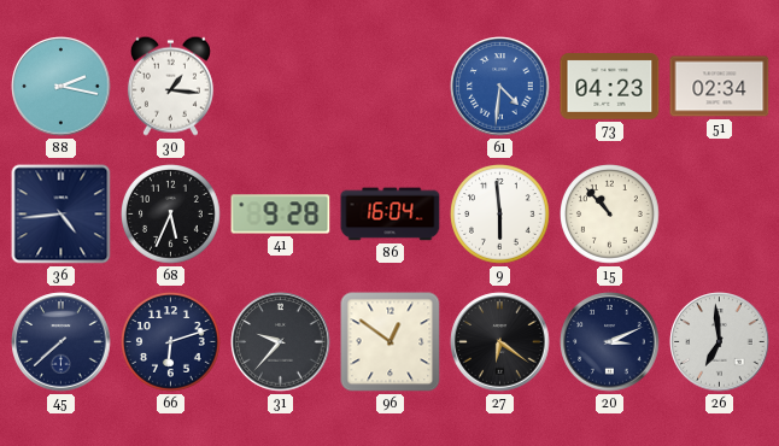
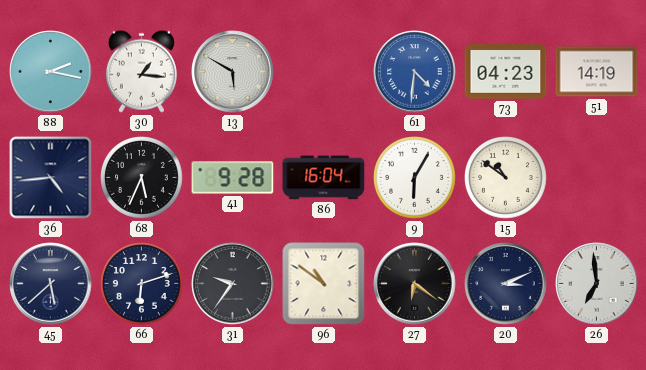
13: none -> 5:50
51: 02:34 -> 14:19
9: 5:59 -> 6:05
15: 10:53 -> 10:51
45: 7:38 -> 5:38
31: 9:37 -> 9:36
96: 12:51 -> 10:51
